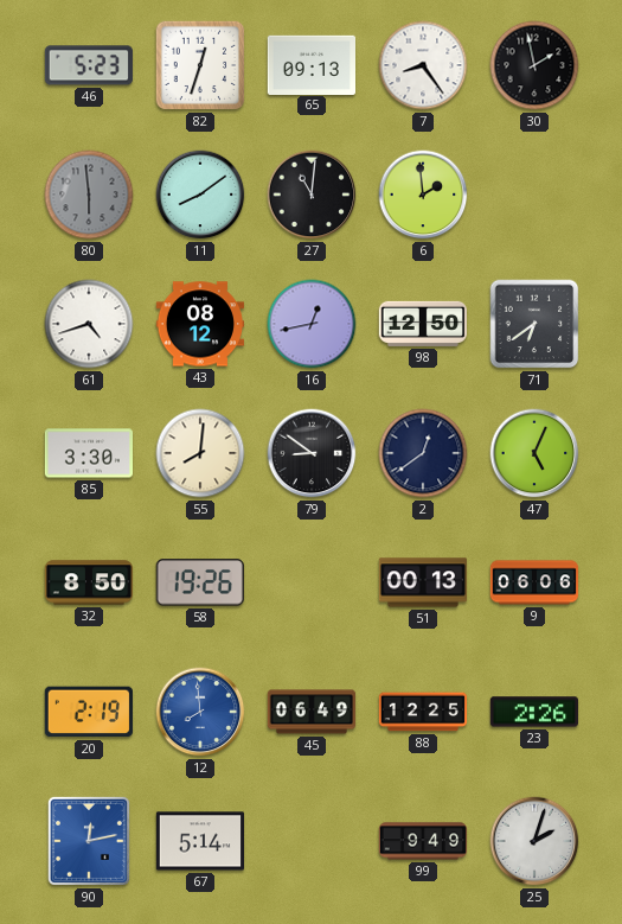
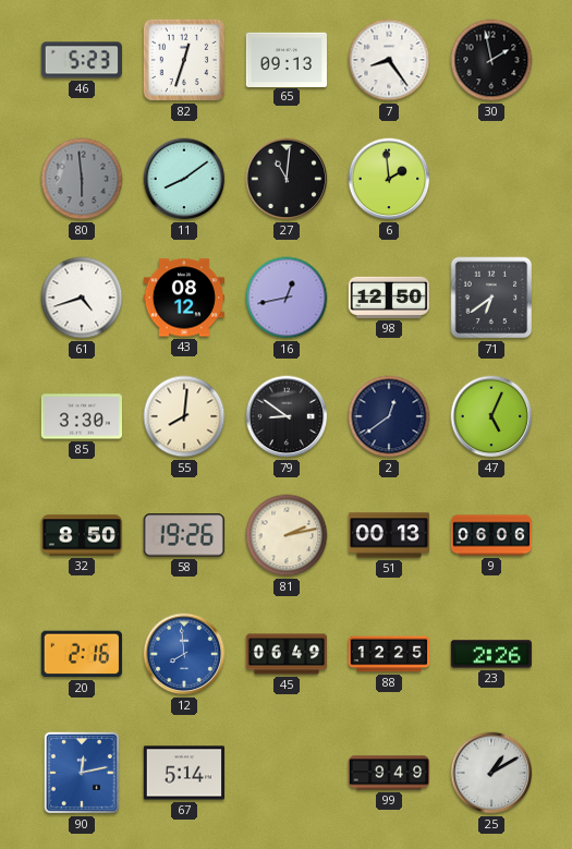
81: none -> 2:13
20: 2:19 -> 2:16
25: 2:03 -> 1:10
